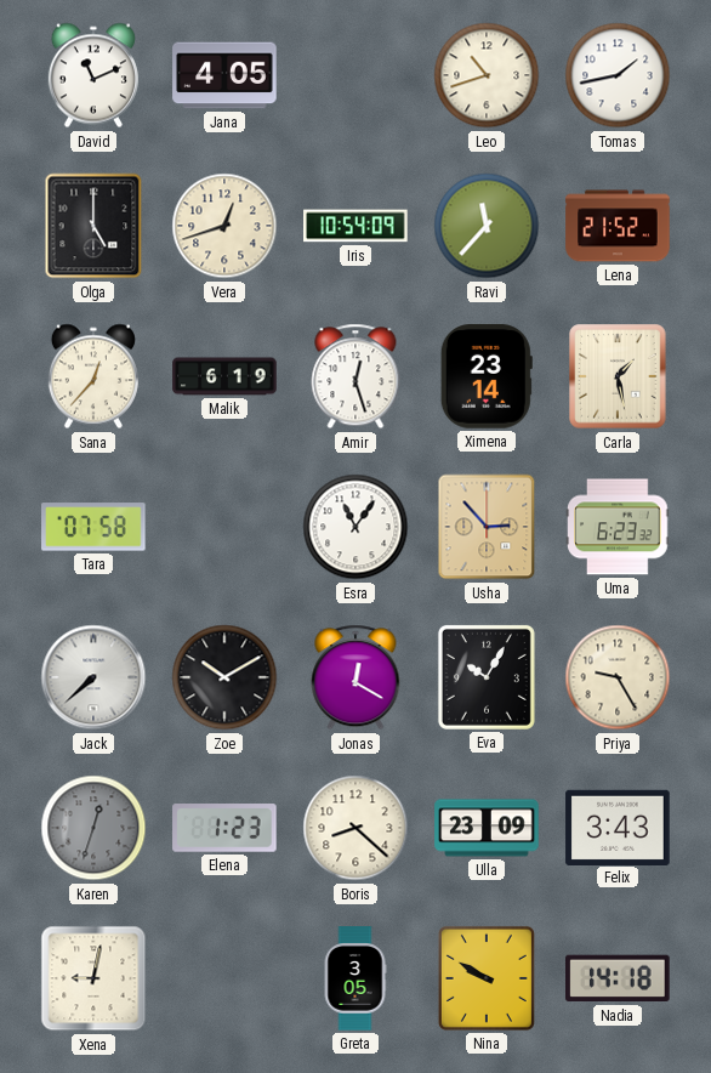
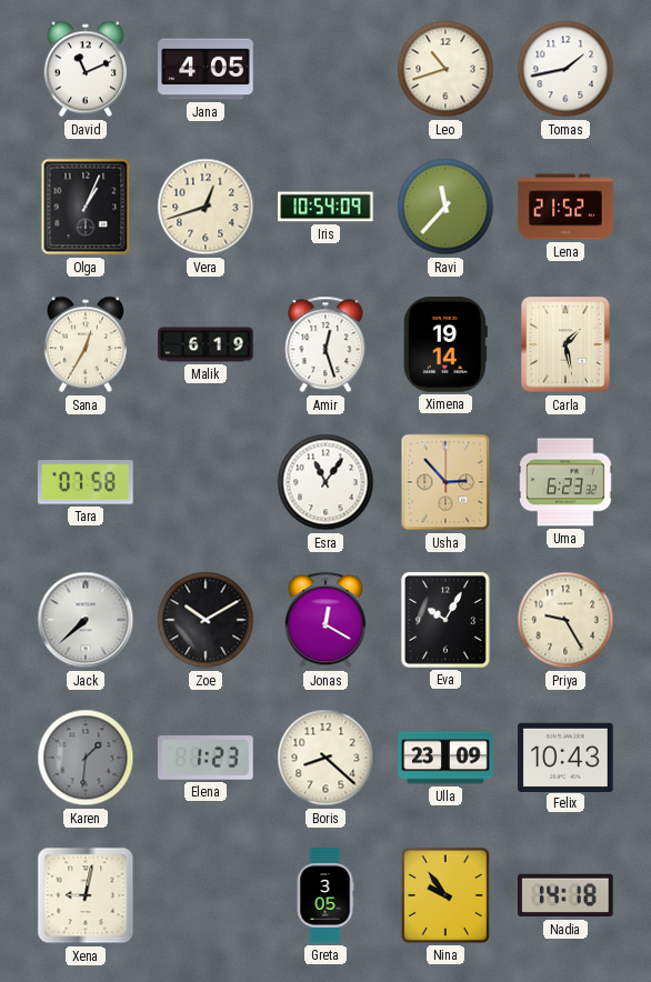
Olga: 5:00 -> 1:04
Sana: 12:37 -> 12:35
Ximena: 23:14 -> 19:14
Karen: 12:33 -> 1:31
Felix: 3:43 -> 10:43
Nina: 9:50 -> 9:54
